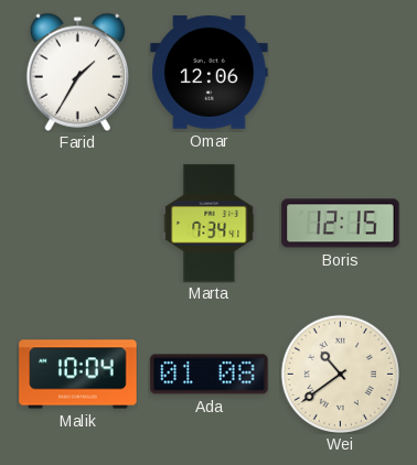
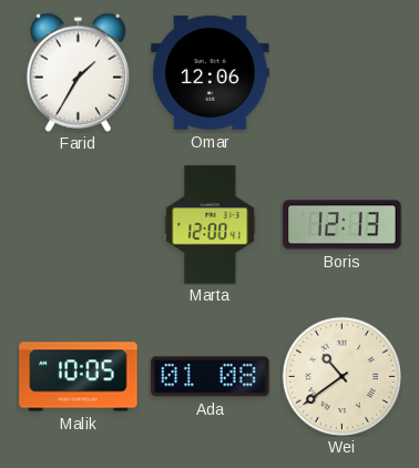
Marta: 7:34 -> 12:00
Boris: 12:15 -> 12:13
Malik: 10:04 -> 10:05
